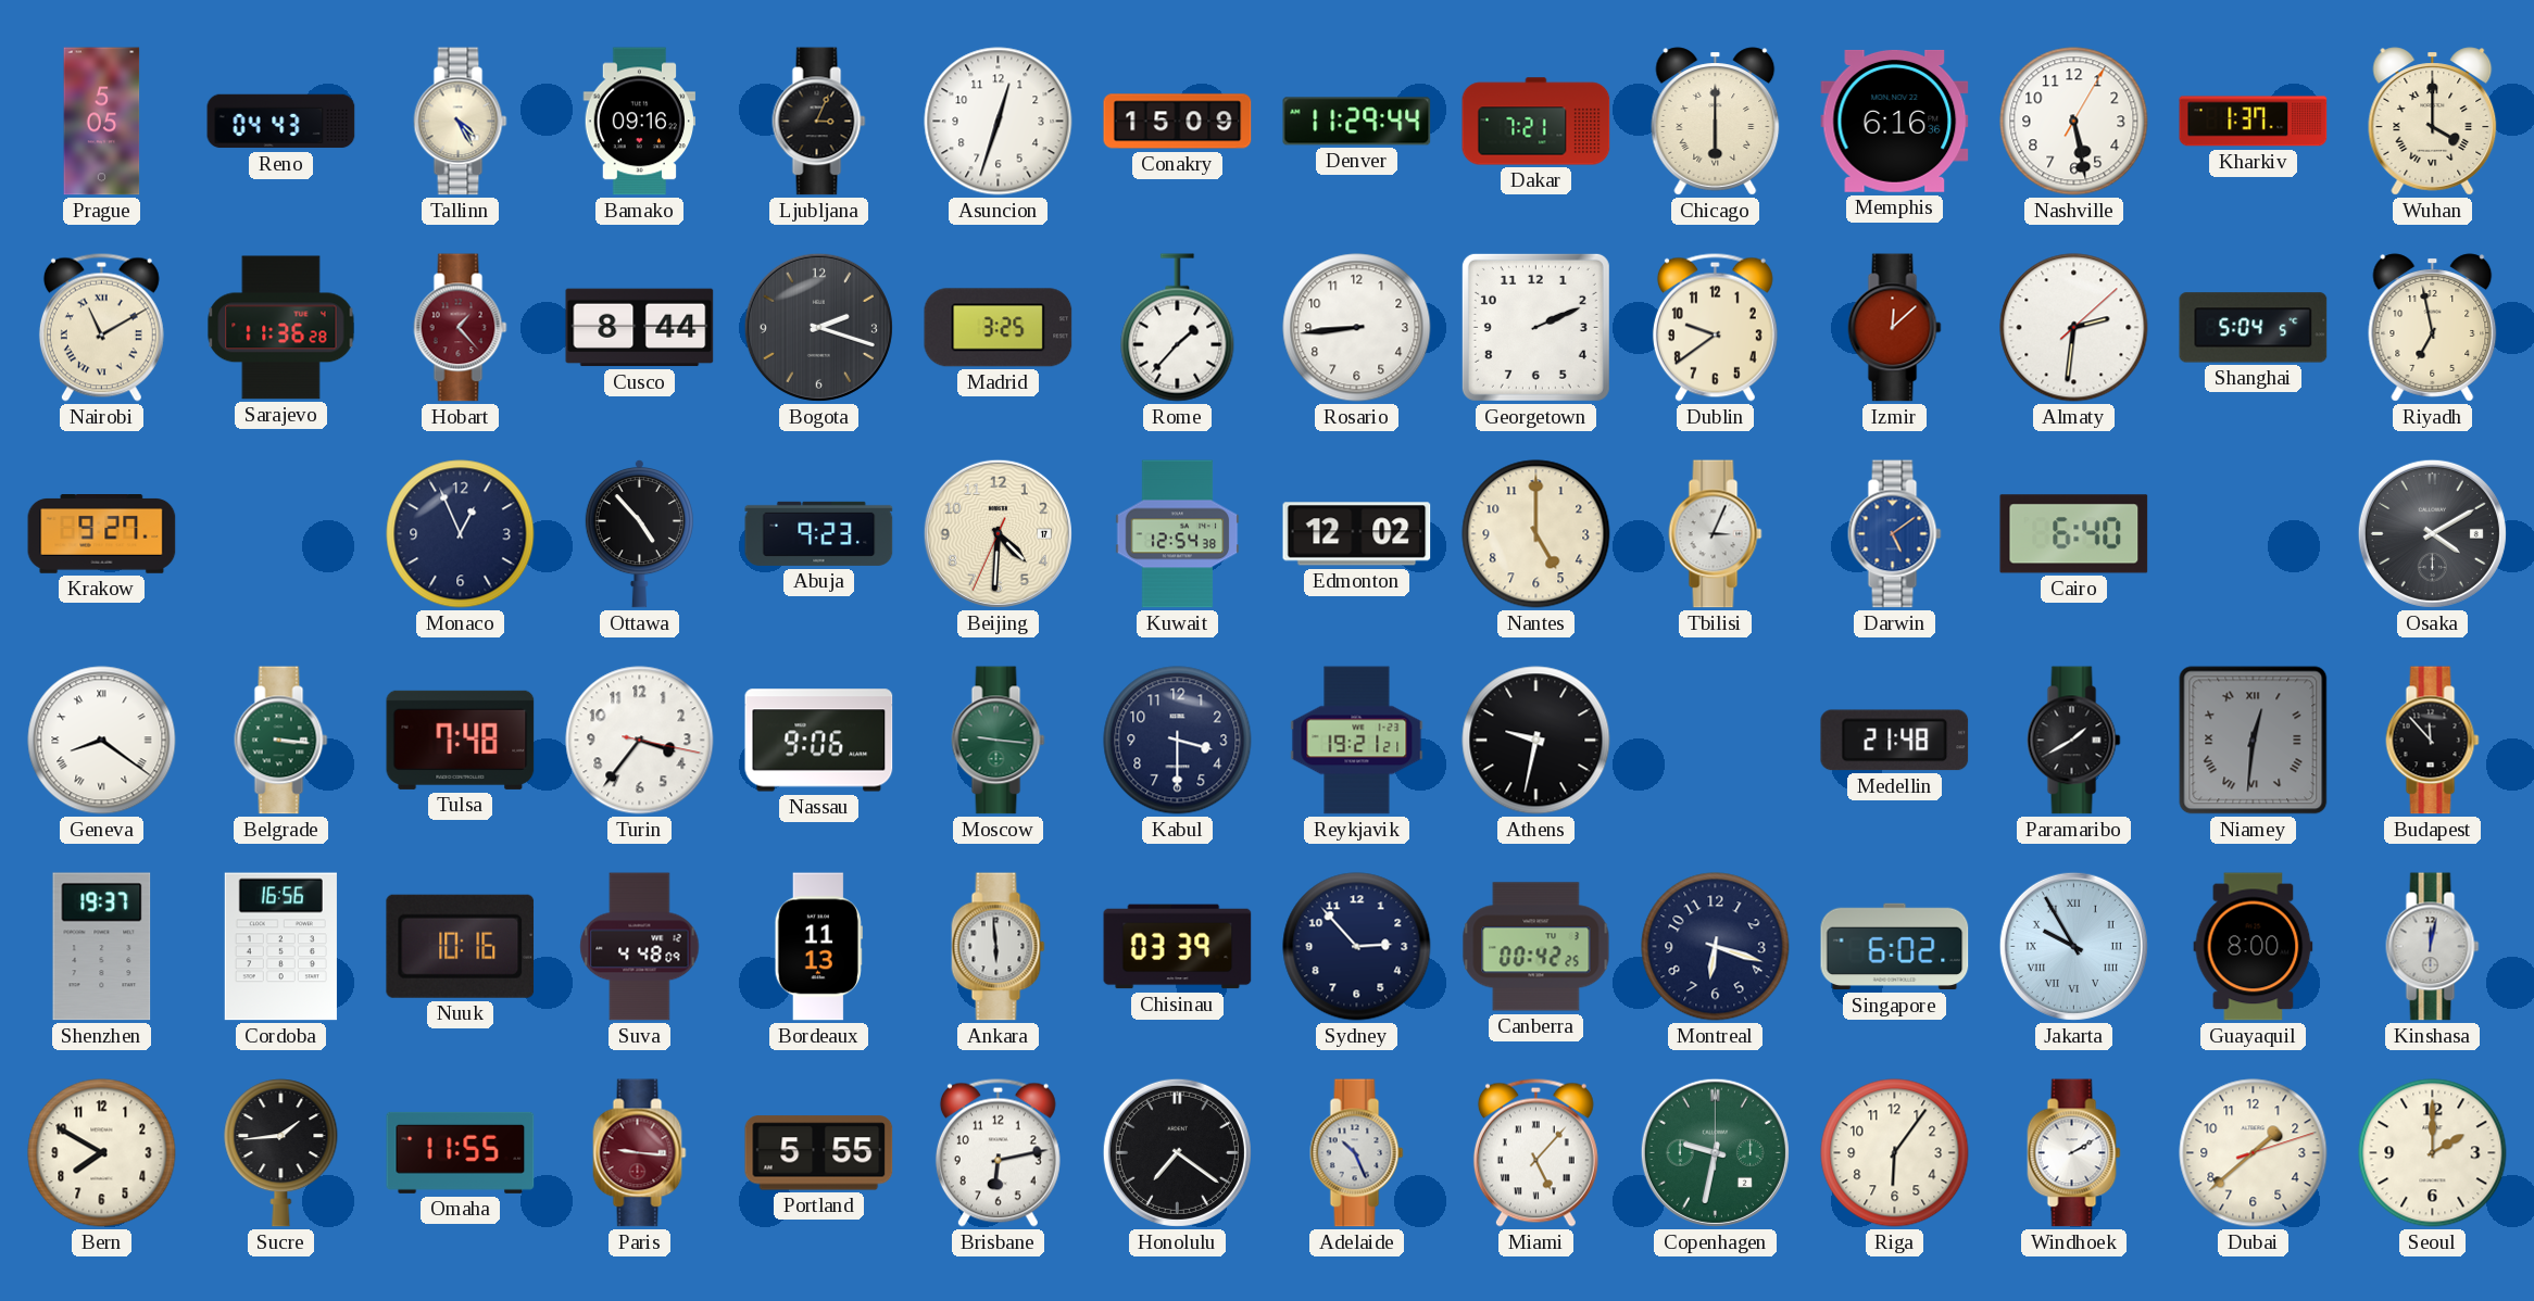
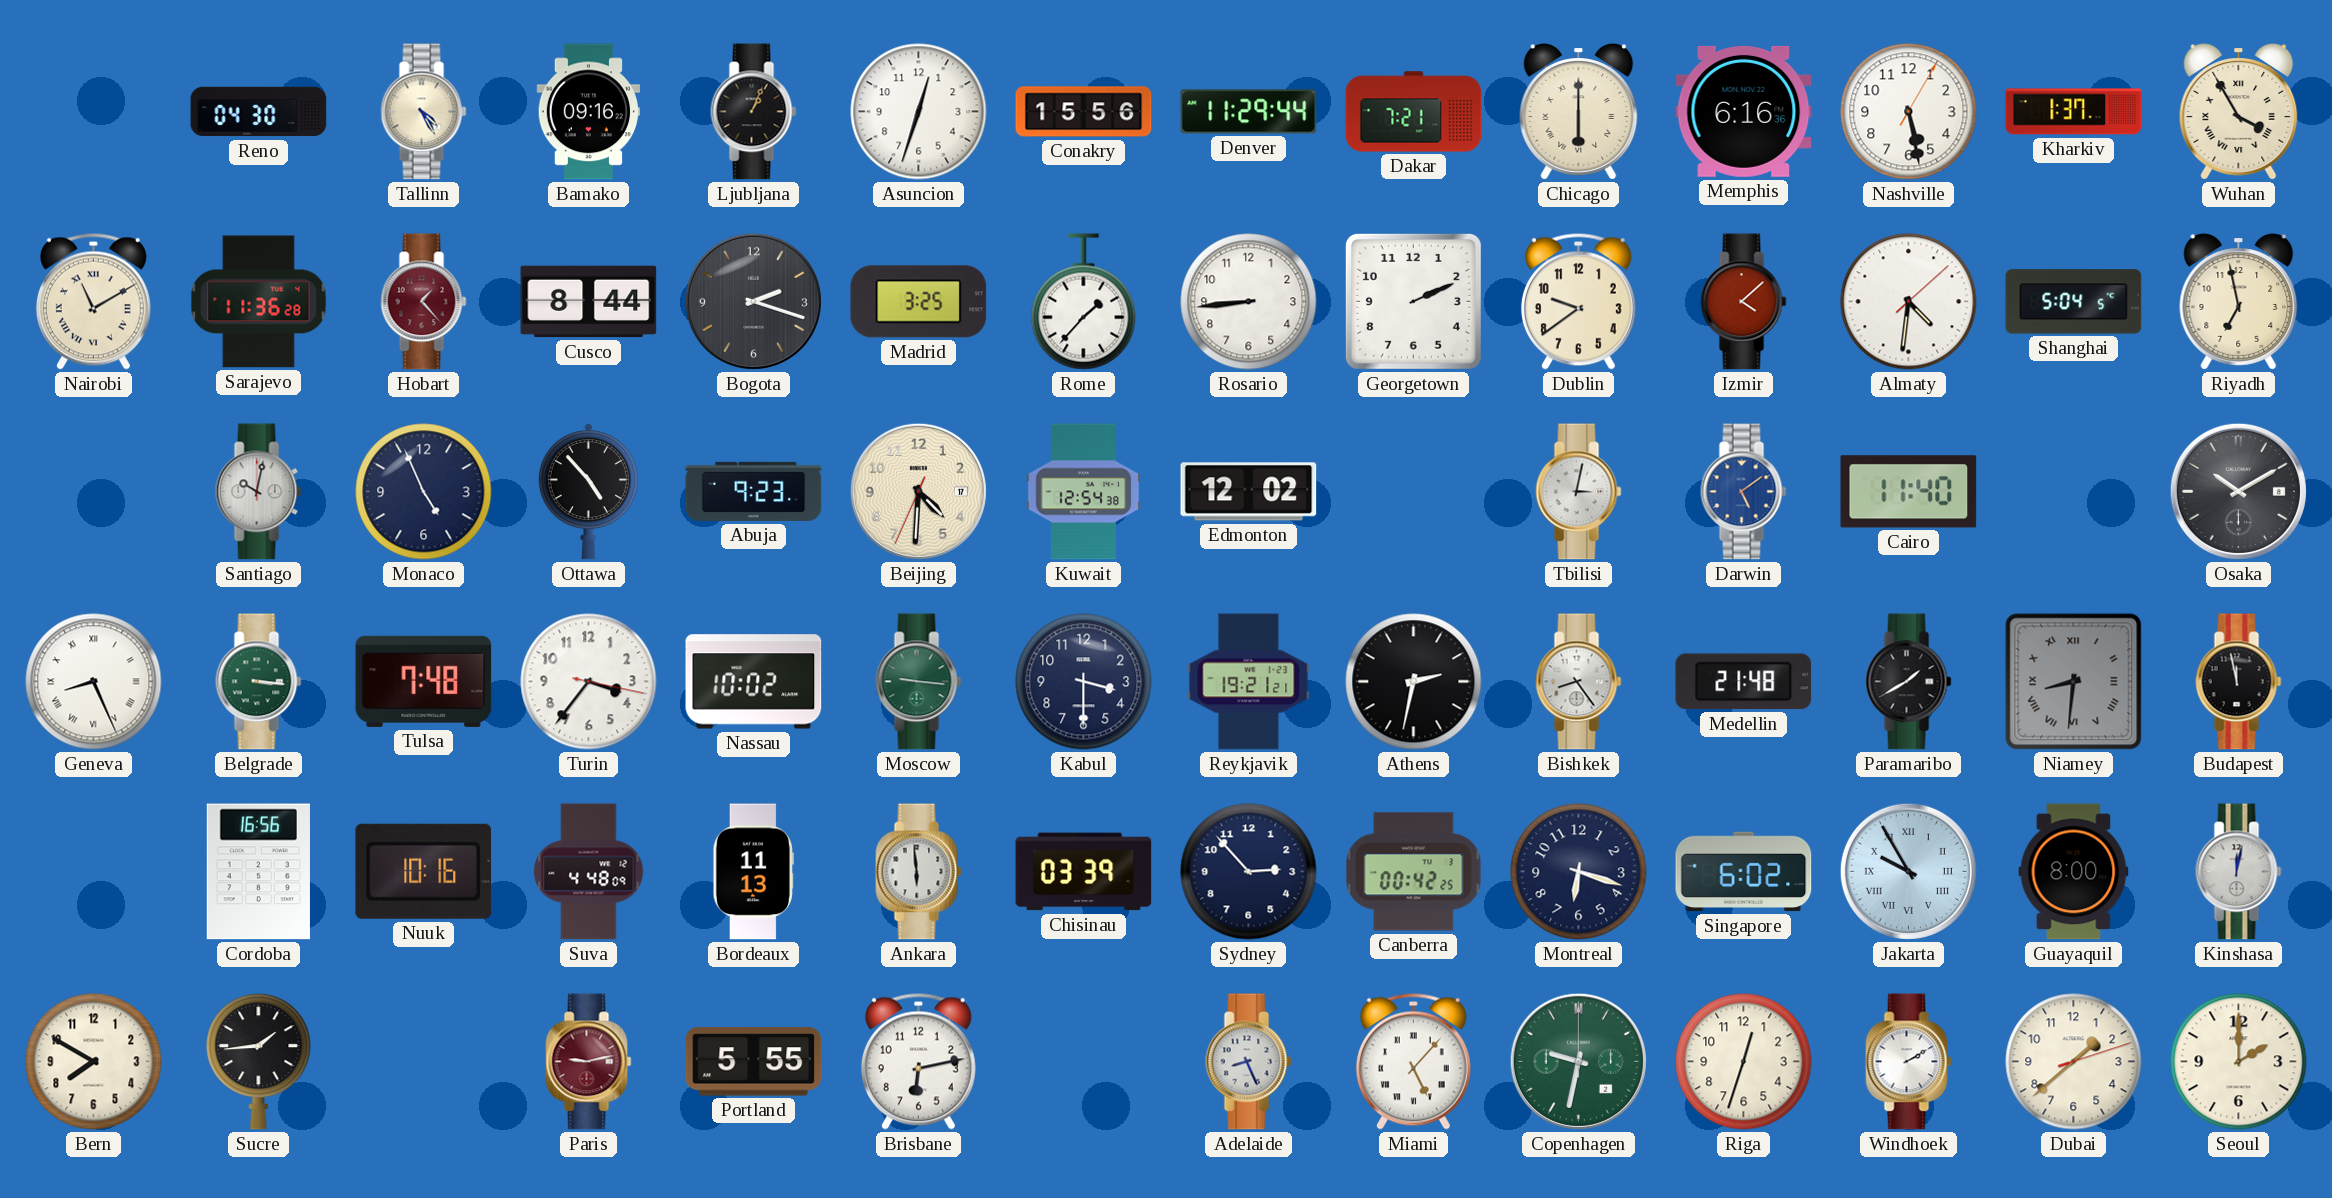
Prague: 5:05 -> none
Reno: 04:43 -> 04:30
Ljubljana: 3:04 -> 1:04
Conakry: 15:09 -> 15:56
Wuhan: 4:00 -> 3:55
Izmir: 12:08 -> 4:08
Almaty: 2:31 -> 4:31
Krakow: 9:27 -> none
Santiago: none -> 10:02
Monaco: 12:56 -> 4:56
Nantes: 5:00 -> none
Tbilisi: 3:04 -> 3:02
Cairo: 6:40 -> 11:40
Osaka: 4:10 -> 10:10
Geneva: 8:21 -> 8:26
Nassau: 9:06 -> 10:02
Athens: 9:32 -> 2:32
Bishkek: none -> 8:24
Niamey: 12:31 -> 8:31
Budapest: 11:53 -> 11:58
Shenzhen: 19:37 -> none
Omaha: 11:55 -> none
Paris: 9:16 -> 9:13
Honolulu: 7:21 -> none
Adelaide: 10:26 -> 8:26
Riga: 6:06 -> 12:33
